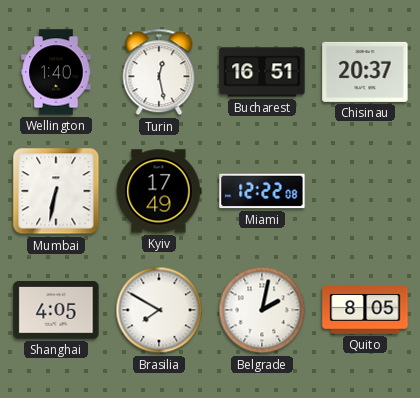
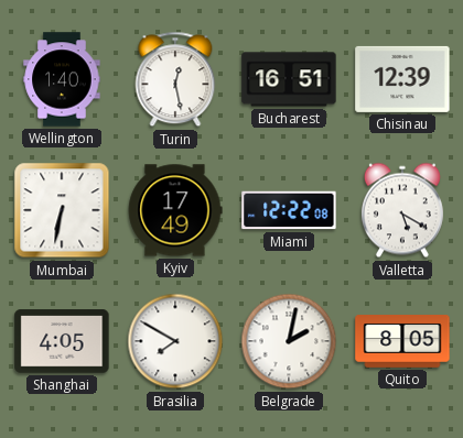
Chisinau: 20:37 -> 12:39
Valletta: none -> 5:20
